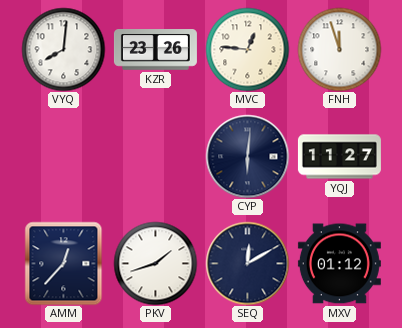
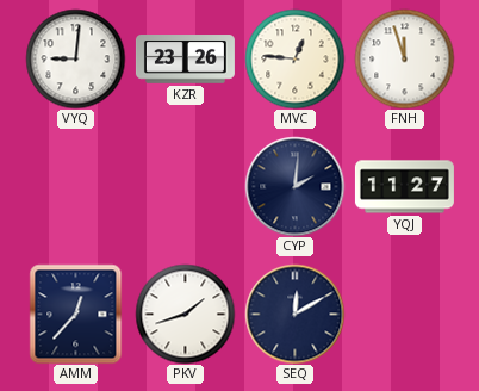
VYQ: 8:01 -> 9:01
CYP: 6:01 -> 2:01
MXV: 01:12 -> none
